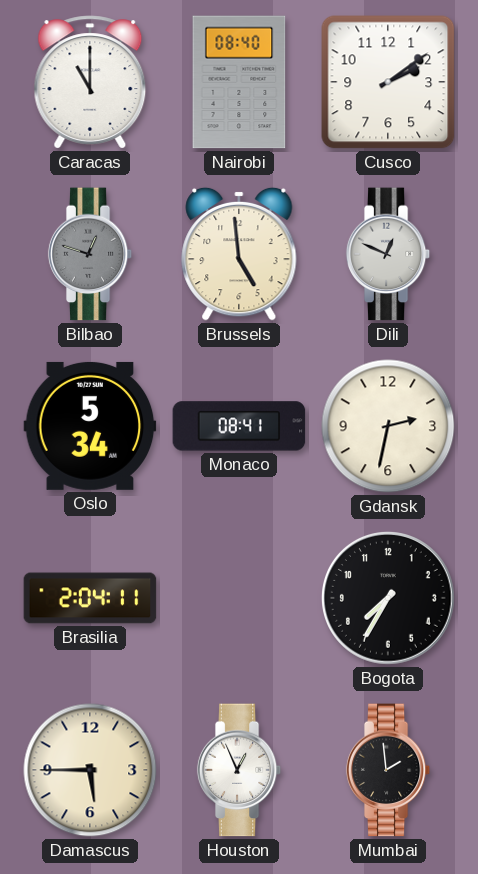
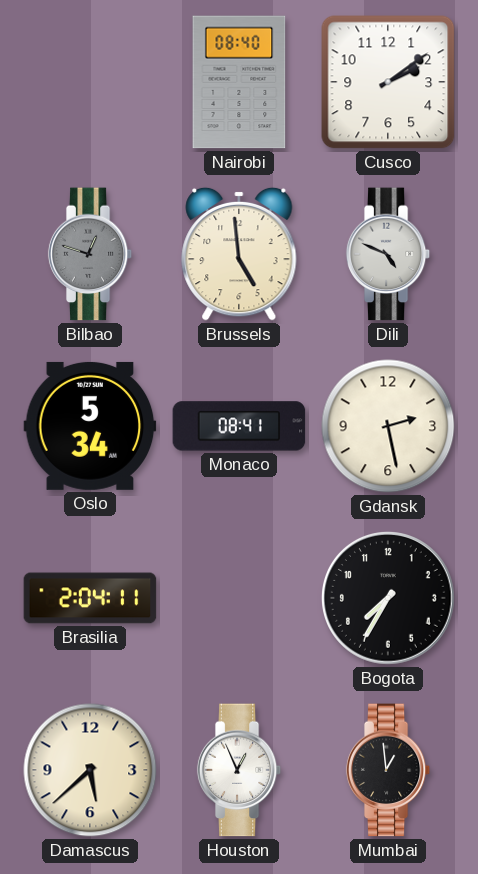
Caracas: 11:00 -> none
Dili: 12:49 -> 4:49
Gdansk: 2:32 -> 2:28
Damascus: 5:45 -> 5:38
Mumbai: 1:59 -> 12:59
